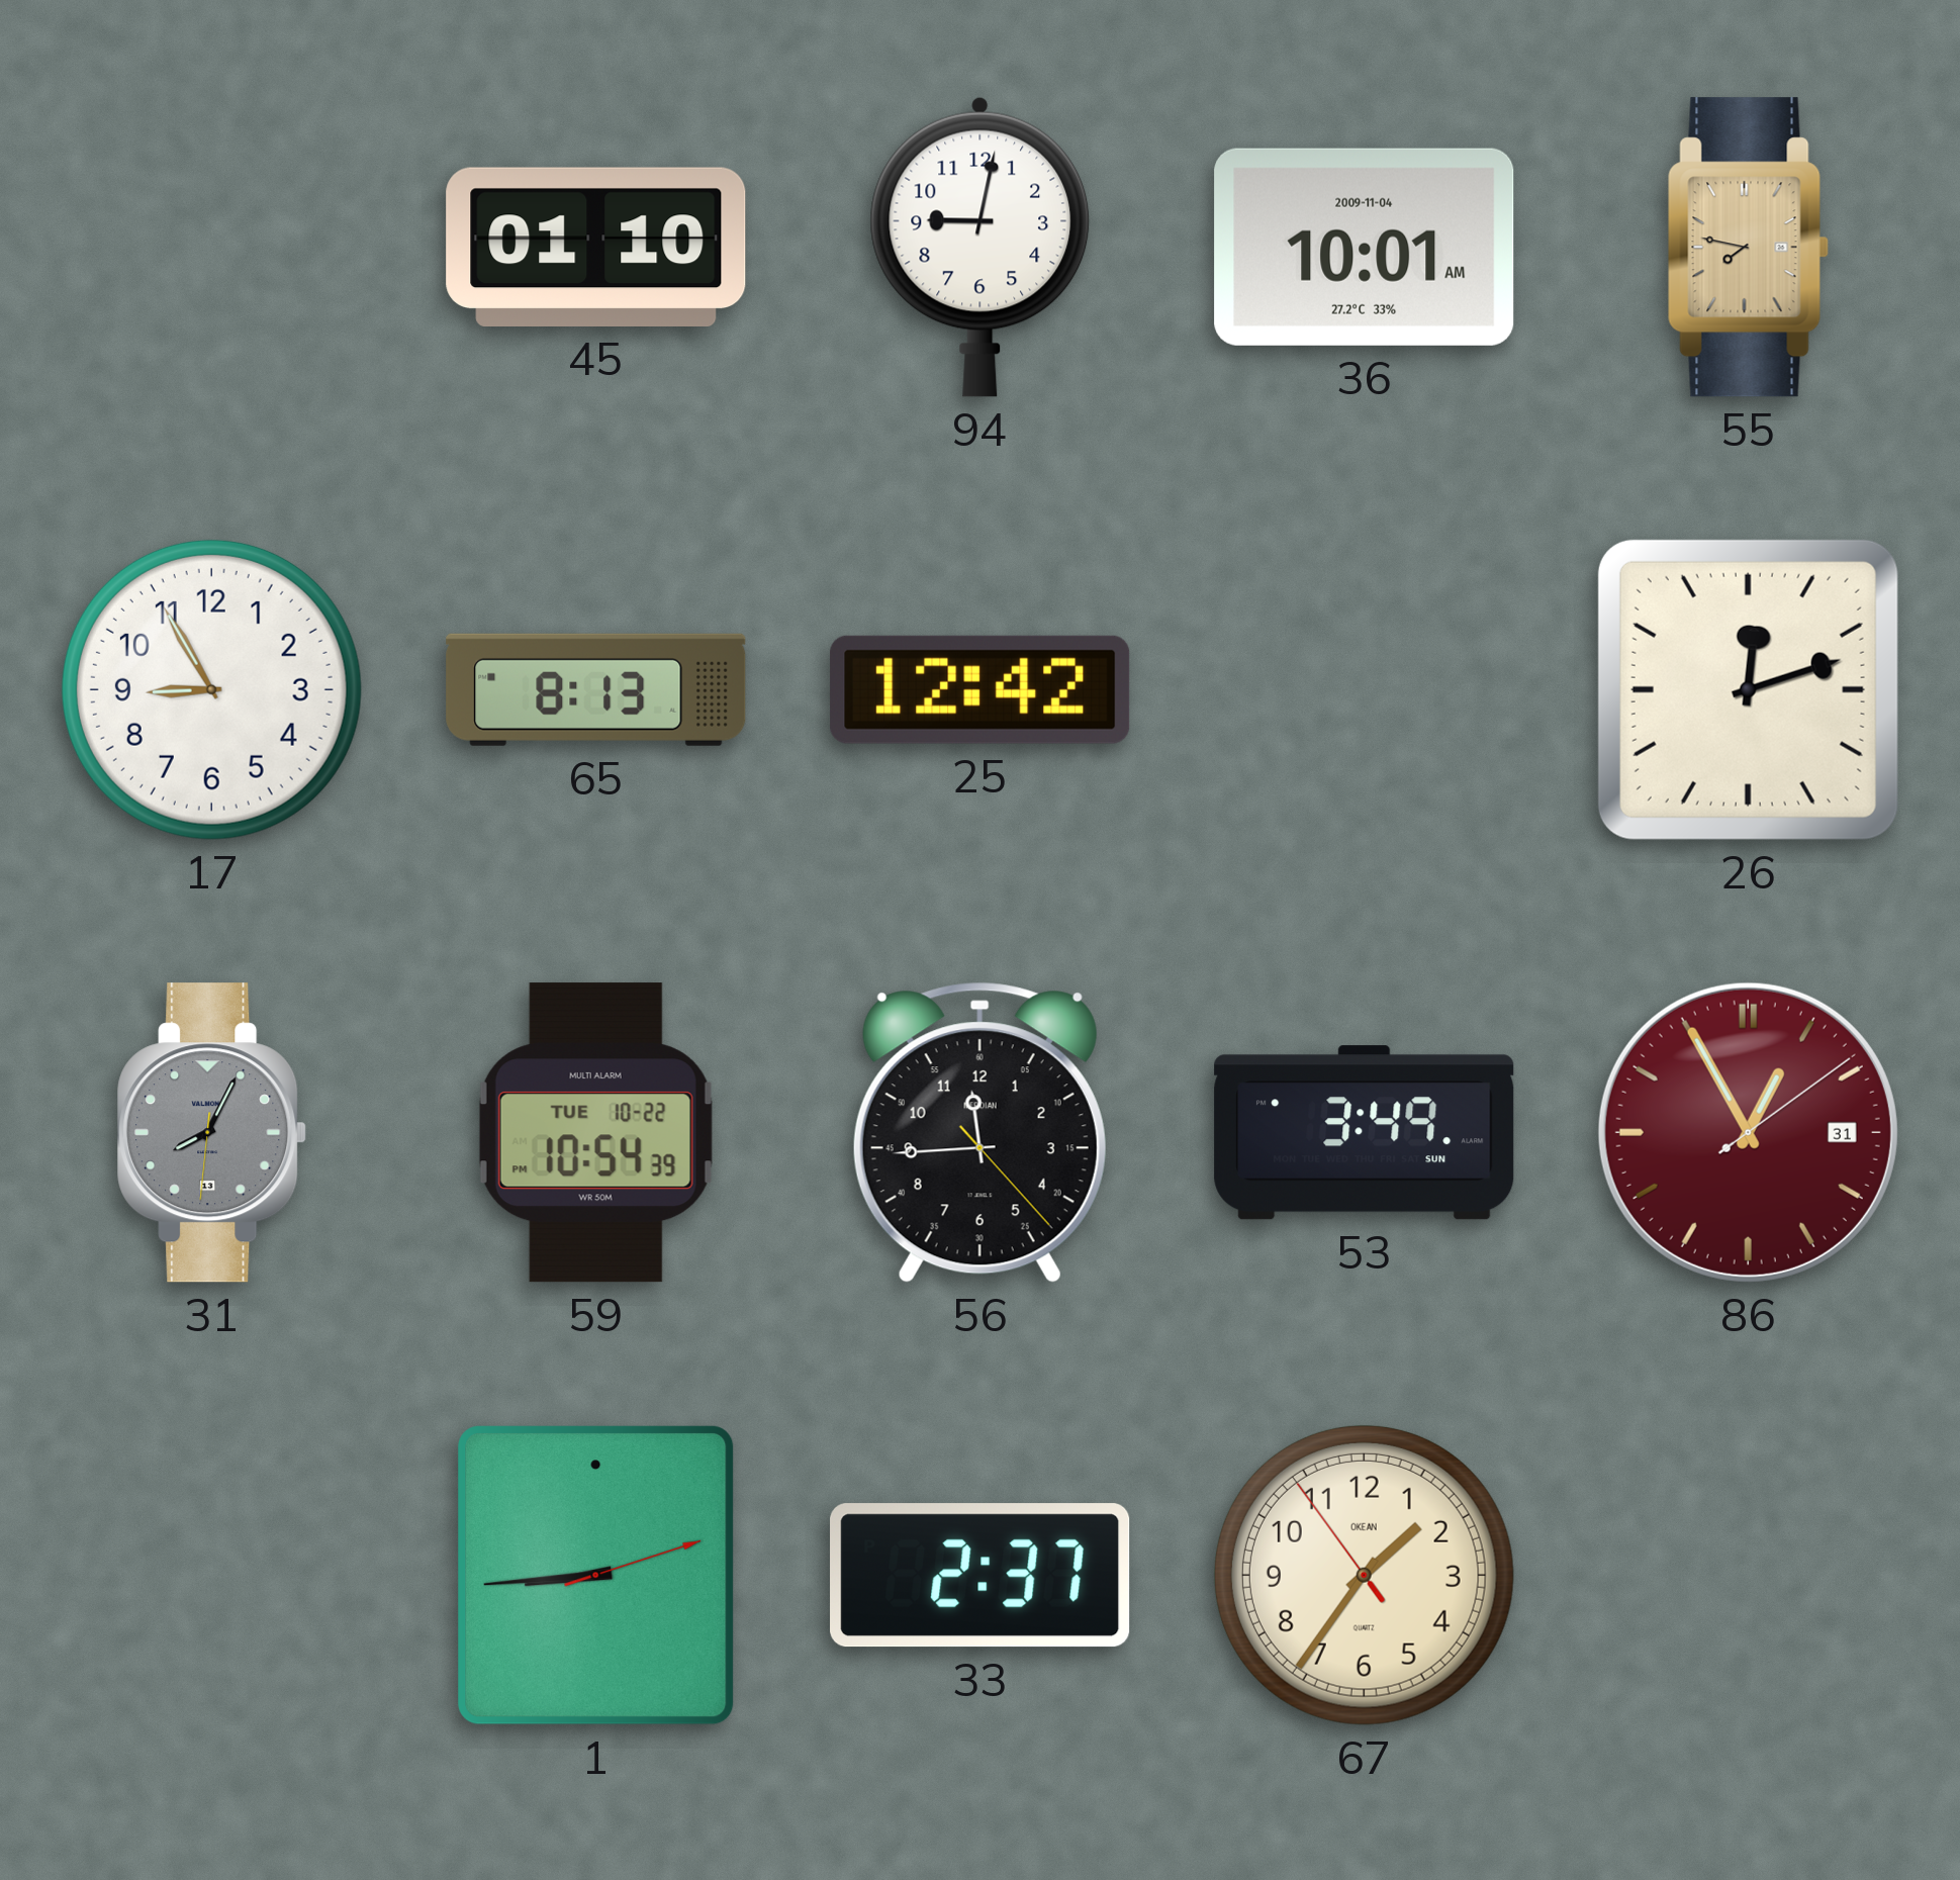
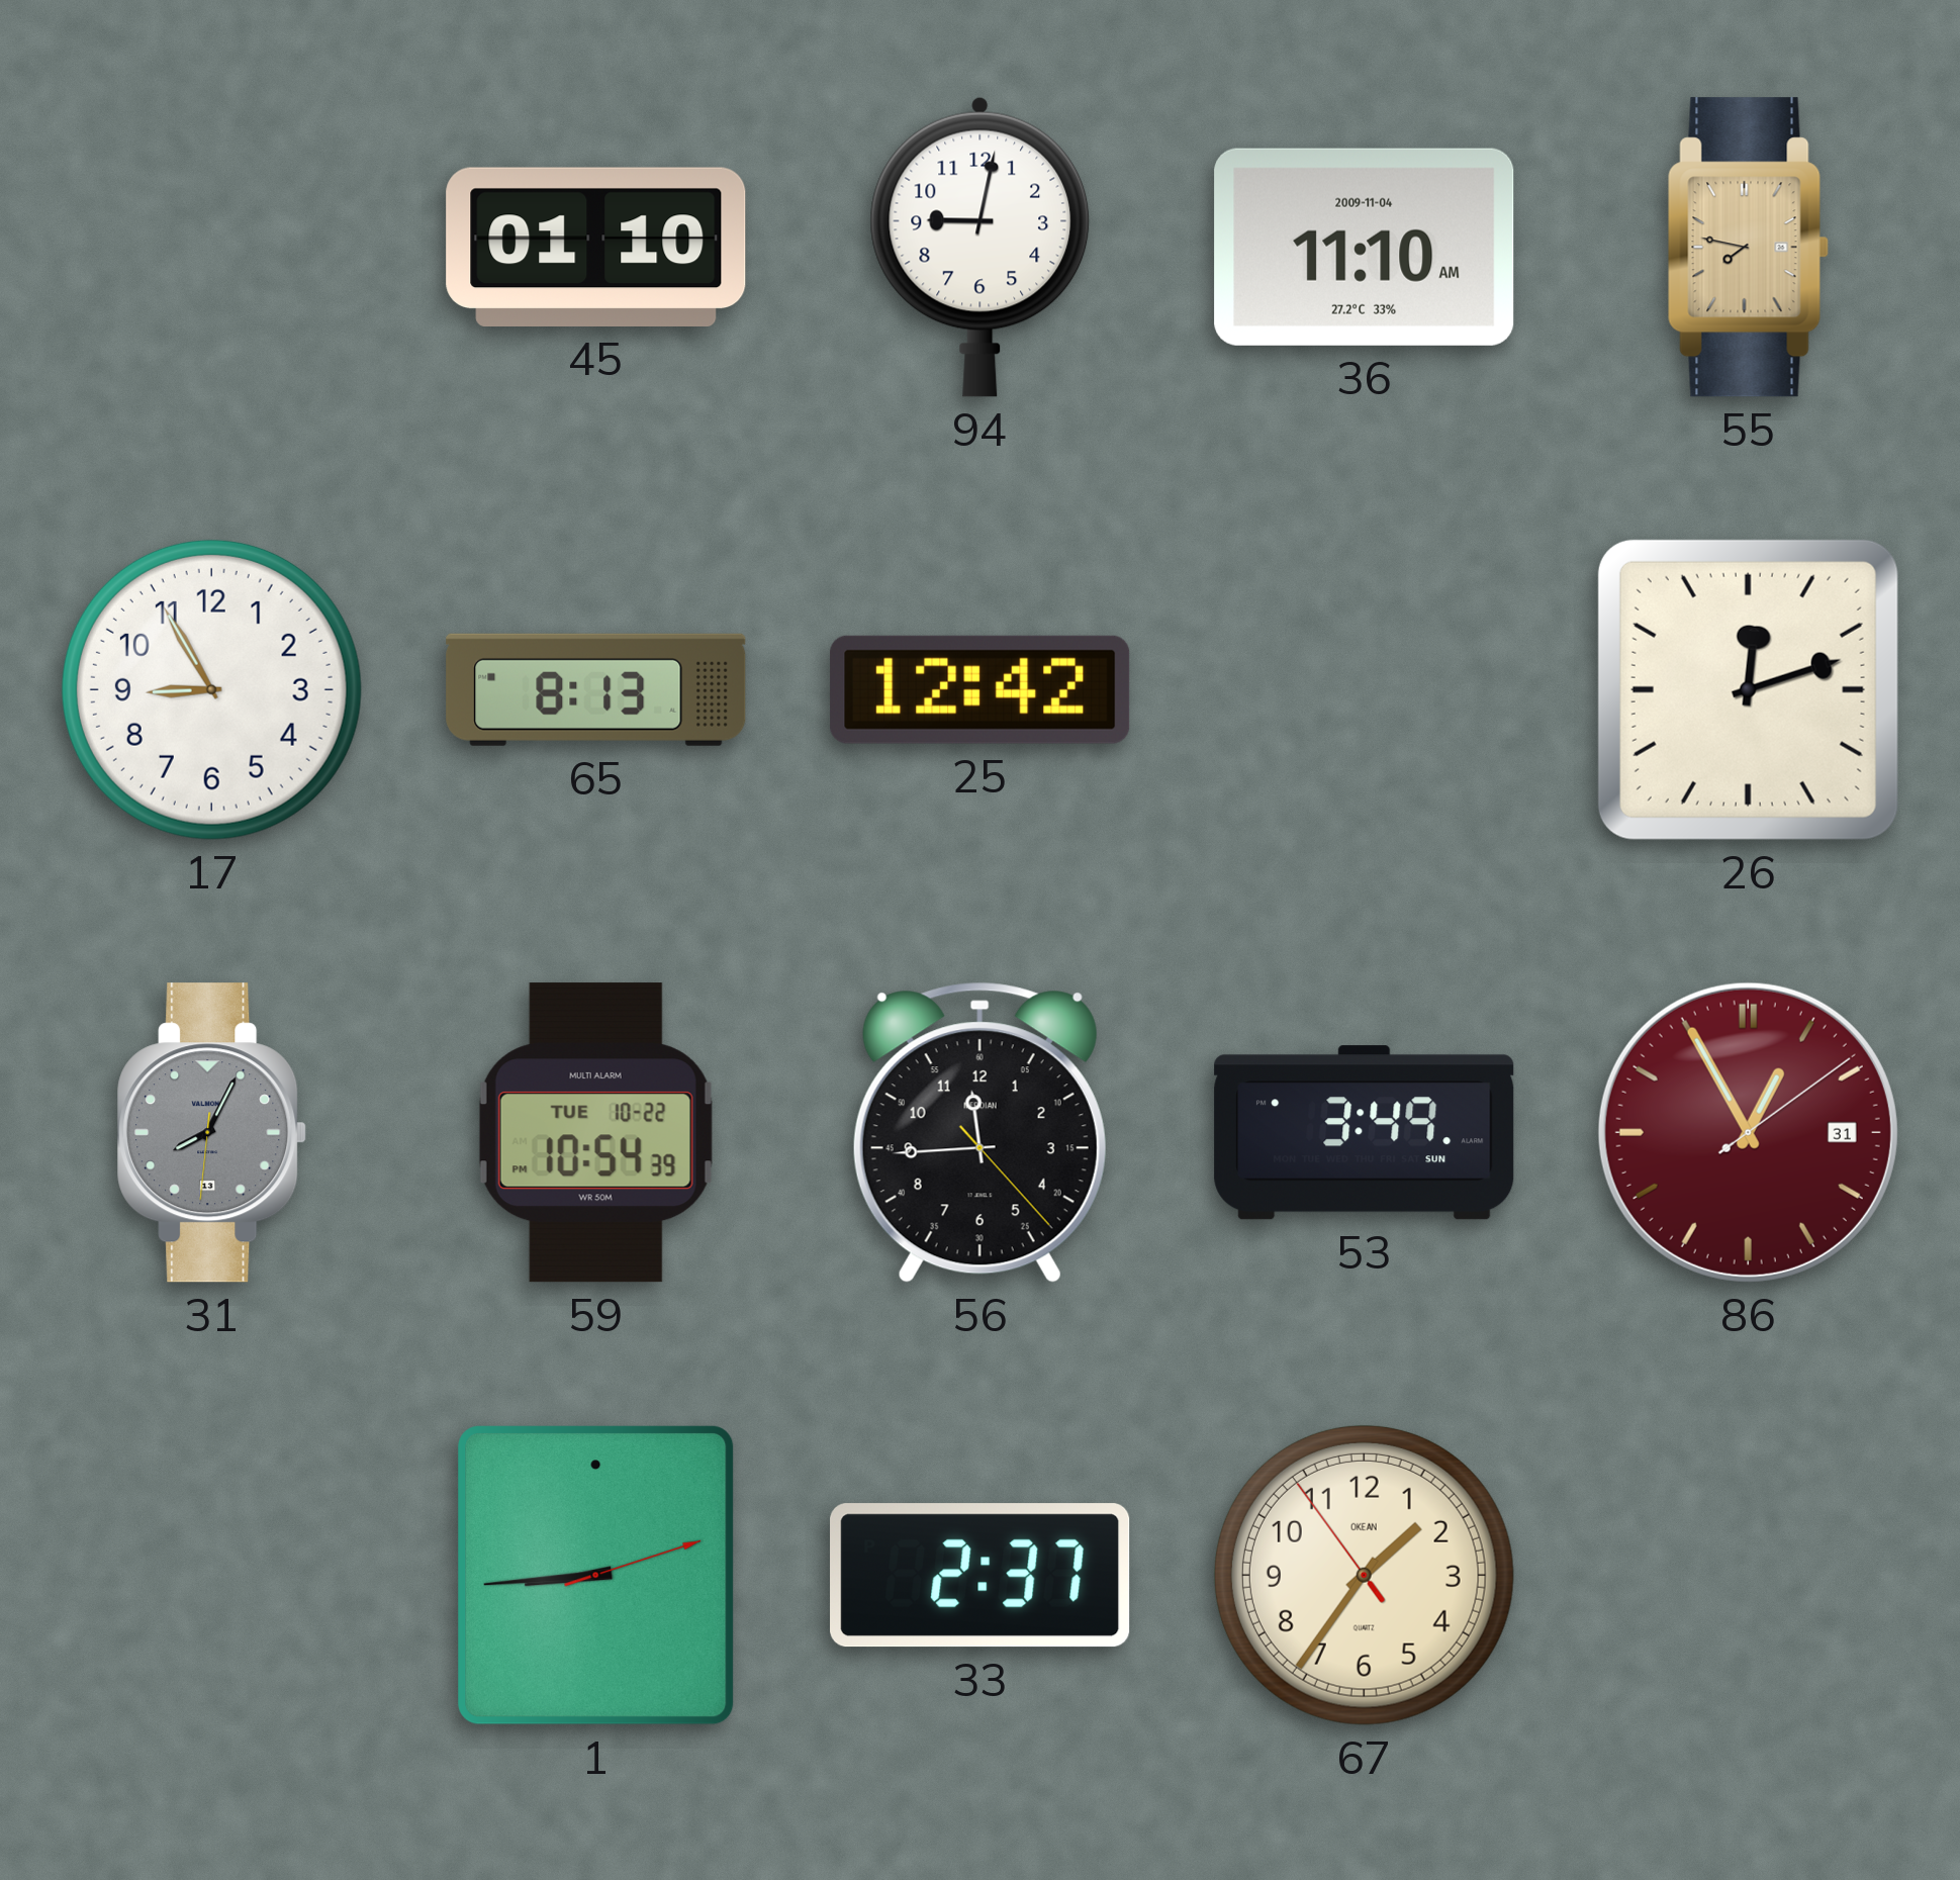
36: 10:01 -> 11:10
